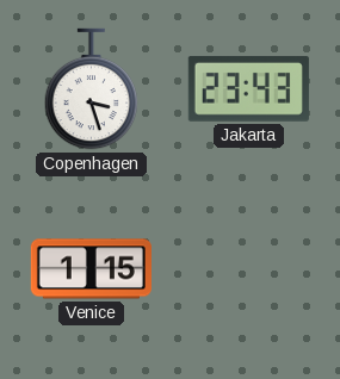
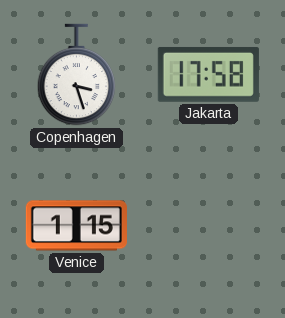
Jakarta: 23:43 -> 17:58
